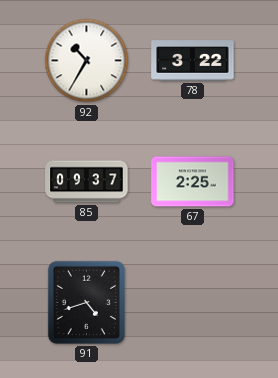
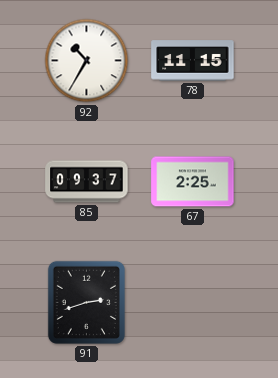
78: 3:22 -> 11:15
91: 4:42 -> 2:42
